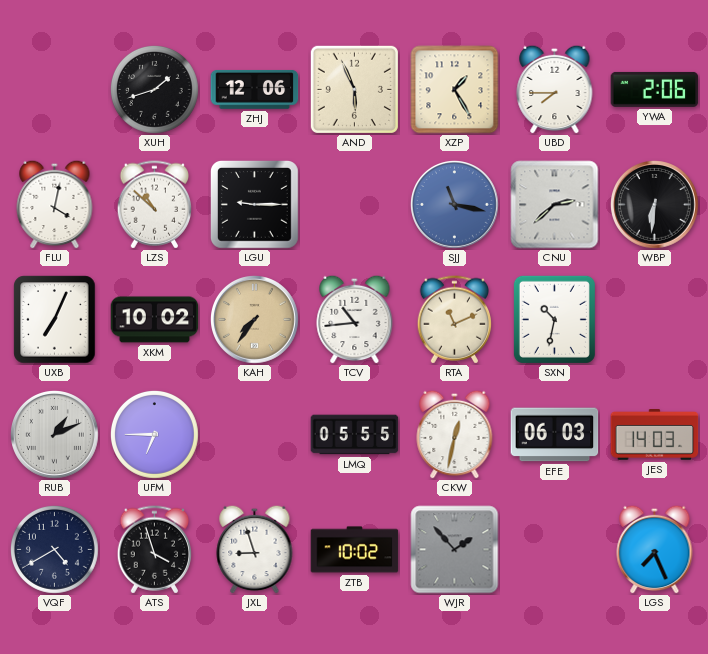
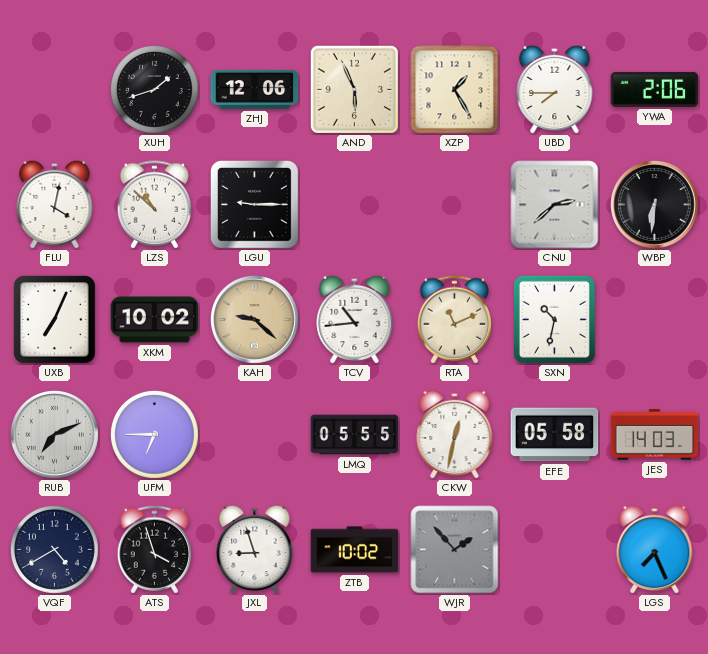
SJJ: 11:17 -> none
KAH: 7:36 -> 9:22
RUB: 1:11 -> 7:11
EFE: 06:03 -> 05:58
